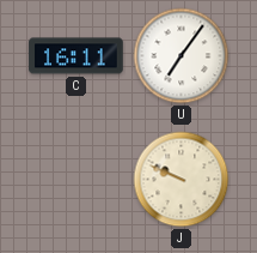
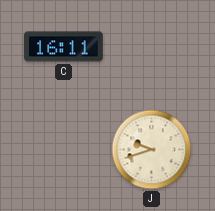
U: 7:06 -> none
J: 9:49 -> 9:42
